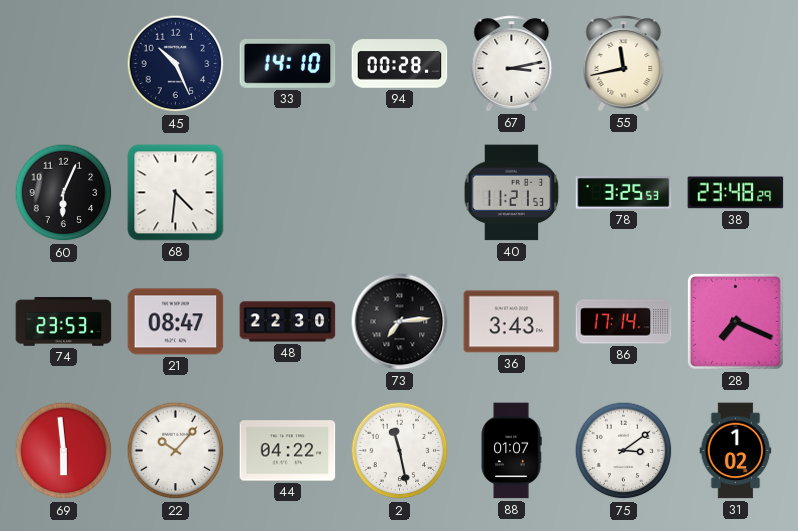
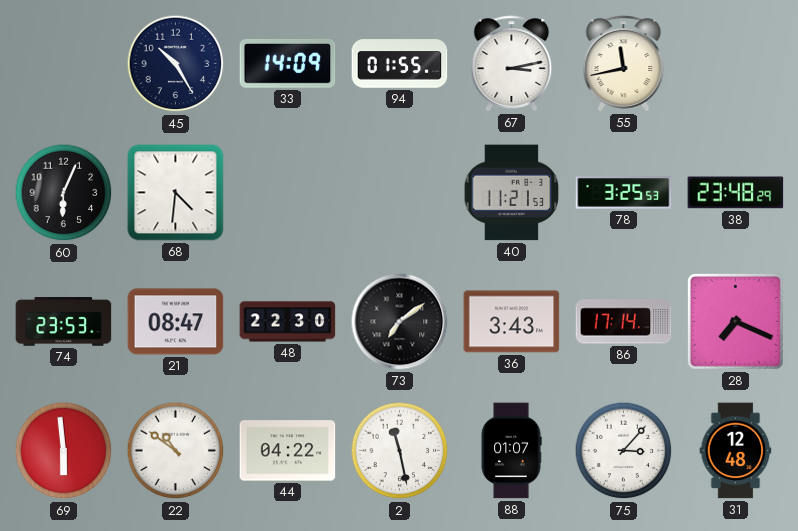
45: 10:26 -> 10:25
33: 14:10 -> 14:09
94: 00:28 -> 01:55
73: 7:14 -> 7:09
22: 10:07 -> 10:51
75: 3:09 -> 3:07
31: 1:02 -> 12:48
